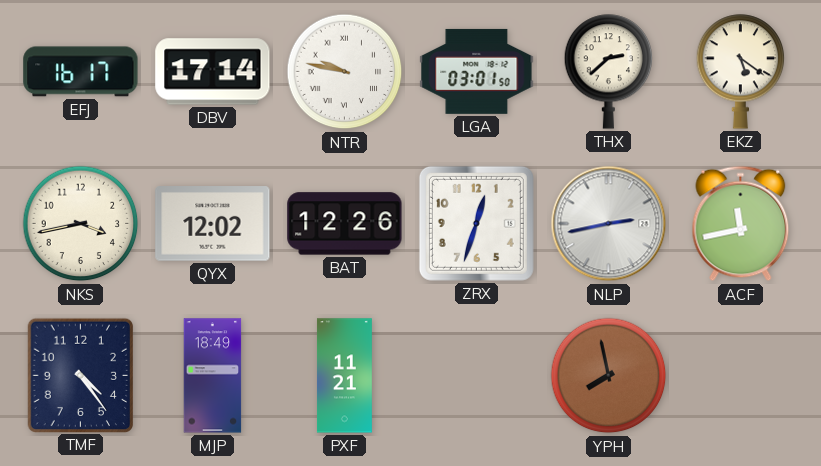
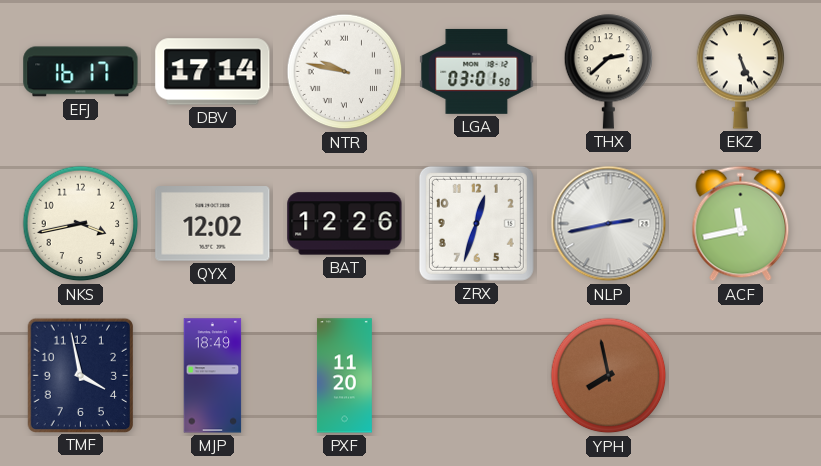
EKZ: 5:21 -> 5:26
TMF: 4:24 -> 3:58
PXF: 11:21 -> 11:20
